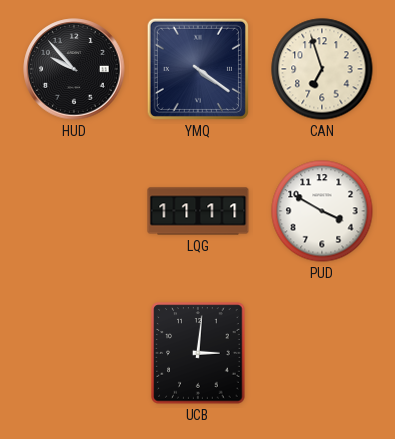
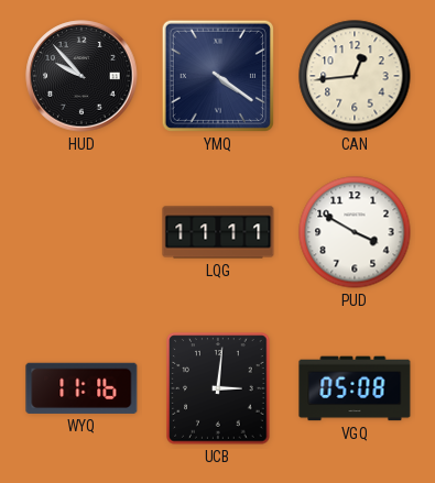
CAN: 6:57 -> 12:44
WYQ: none -> 11:16
VGQ: none -> 05:08
